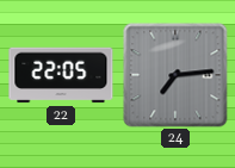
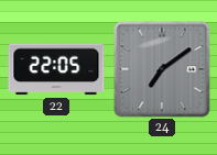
24: 7:14 -> 7:09
